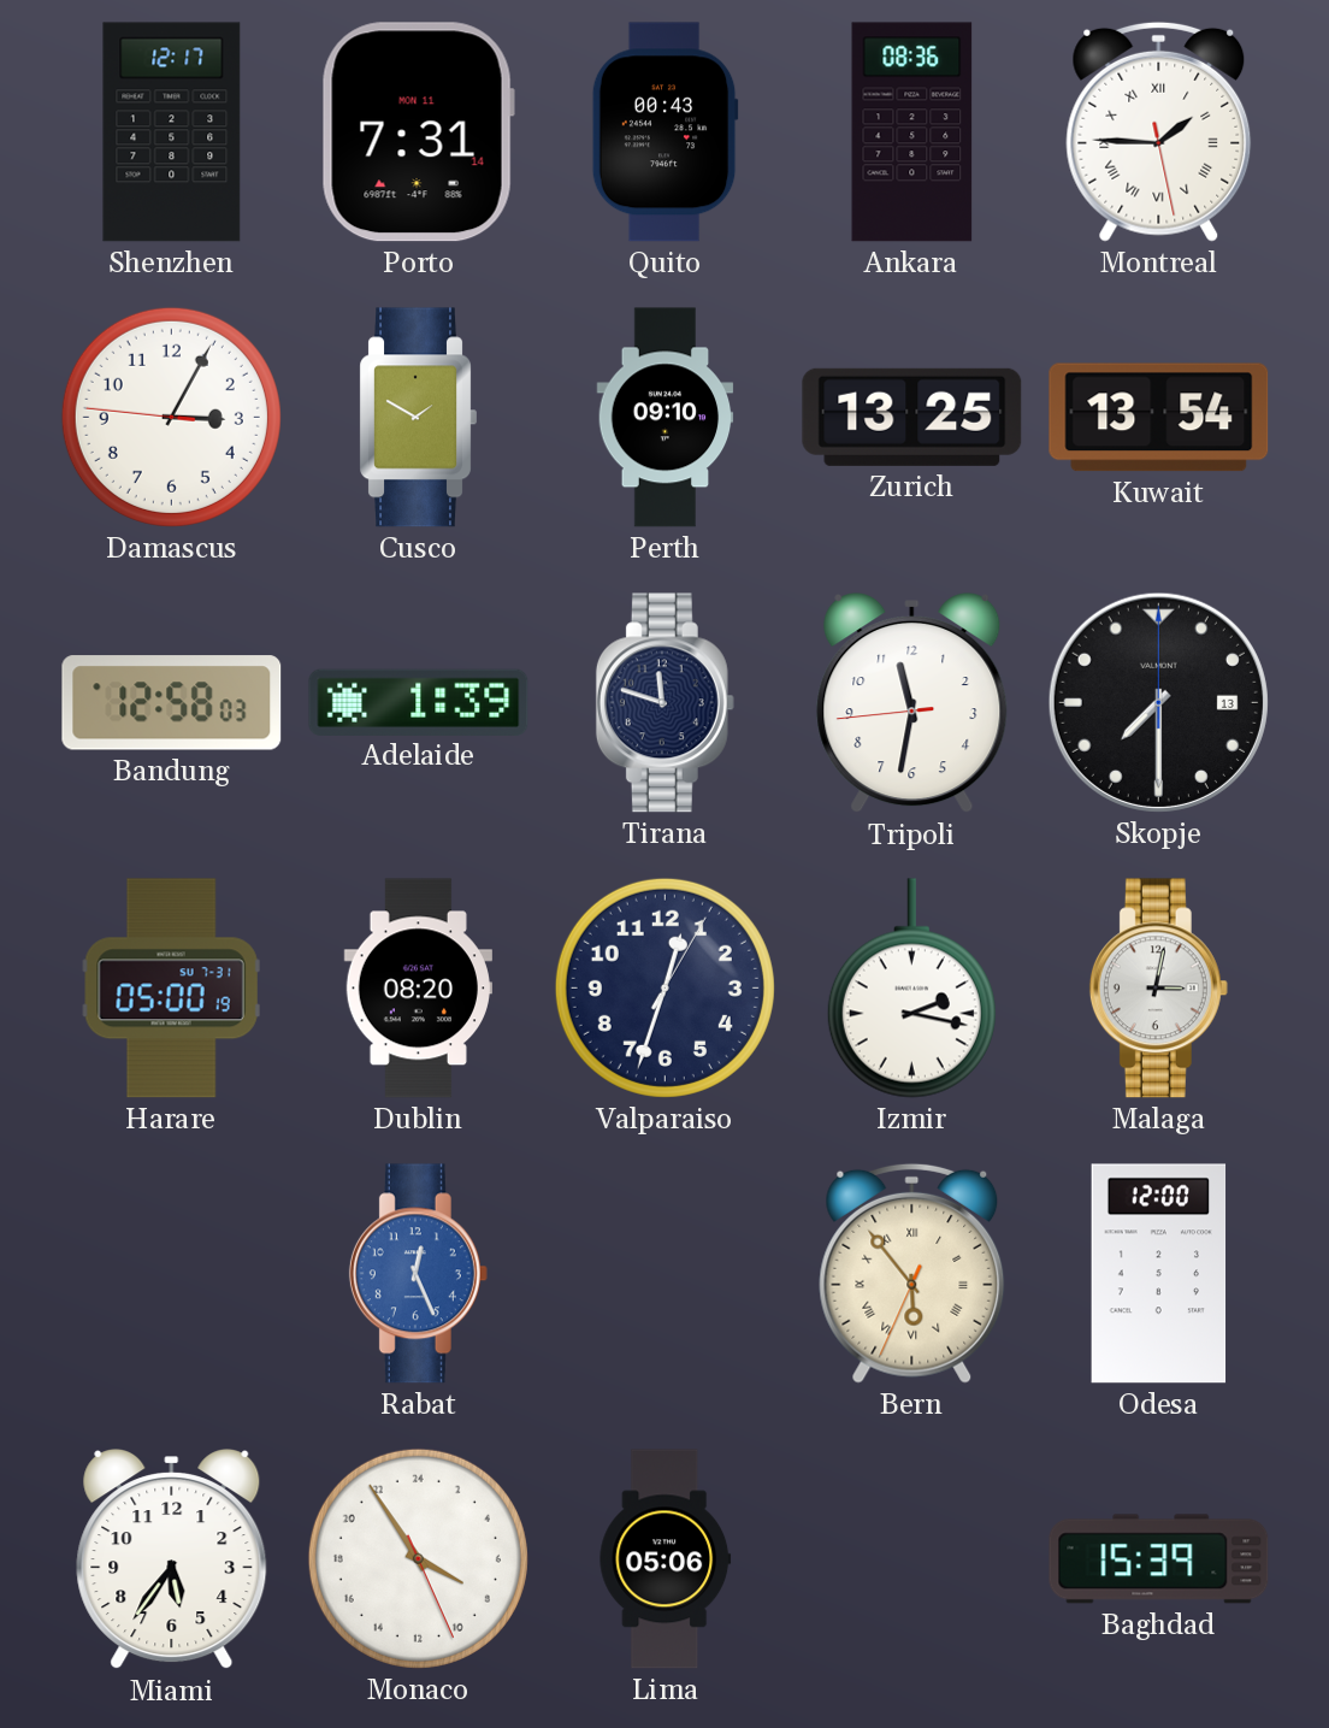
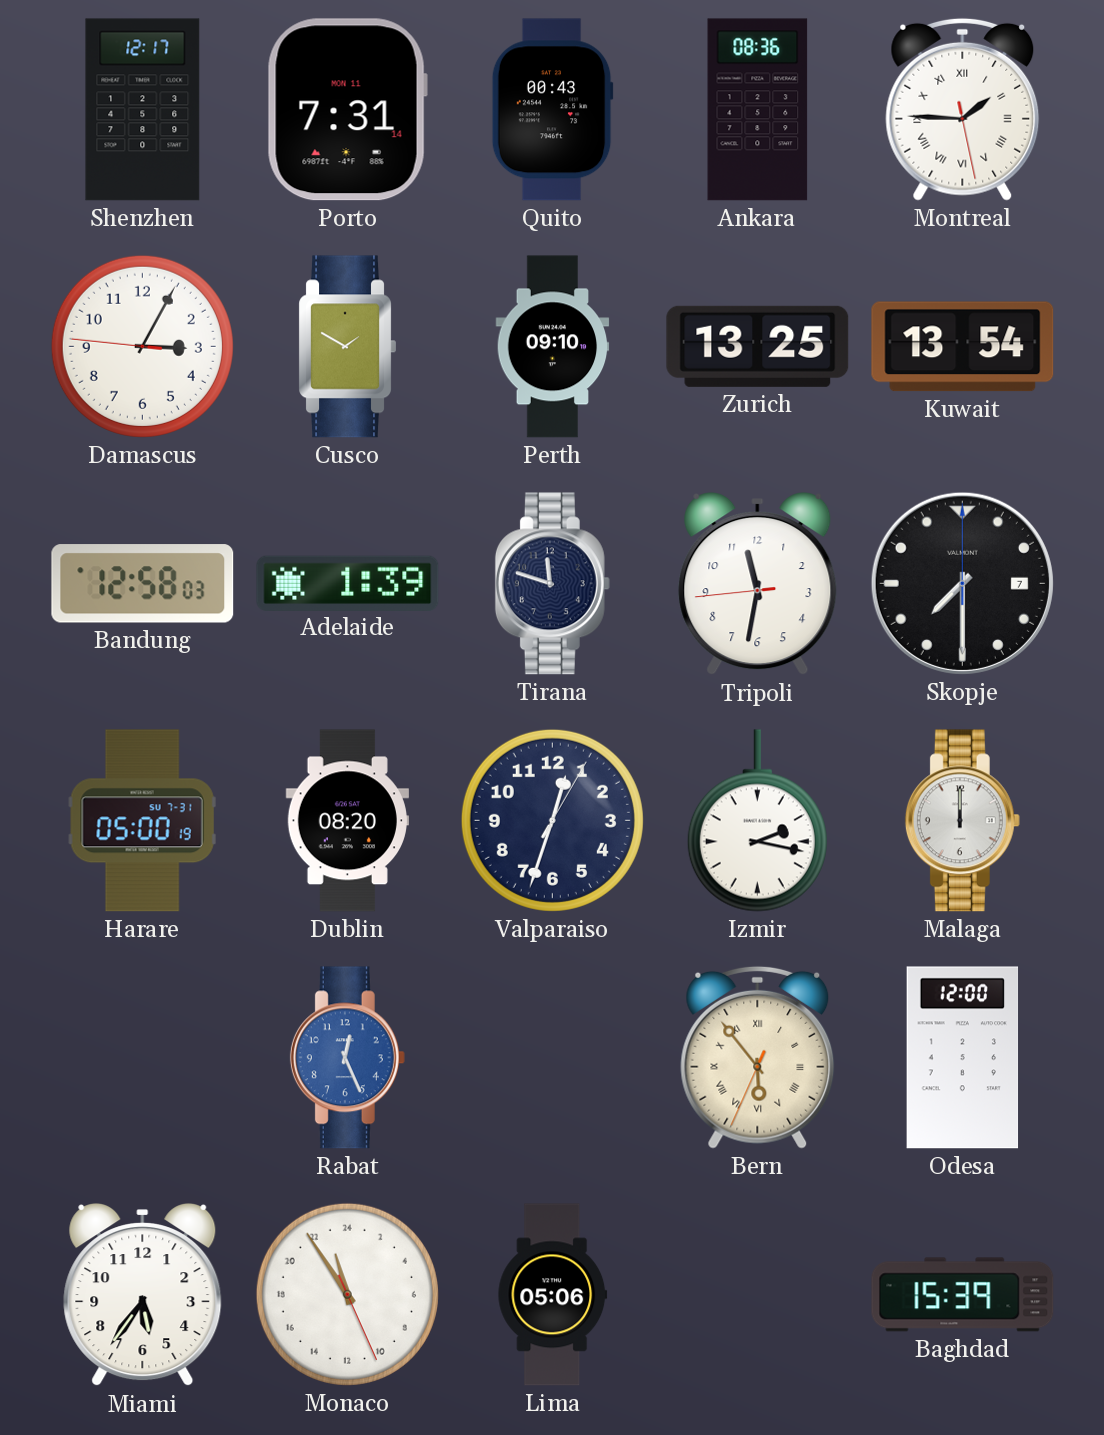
Skopje date: 13 -> 7
Malaga: 3:02 -> 12:00
Monaco: 7:54 -> 22:54
